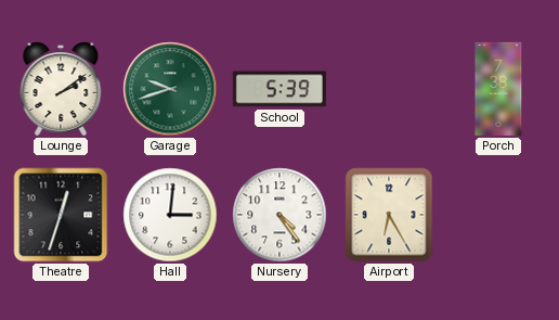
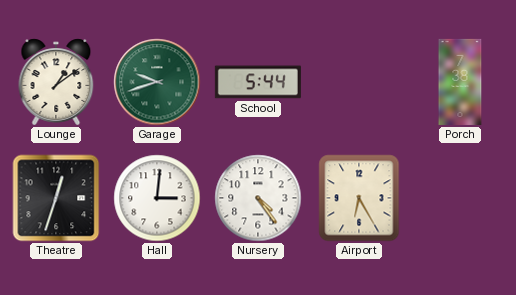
Lounge: 2:09 -> 1:09
School: 5:39 -> 5:44
